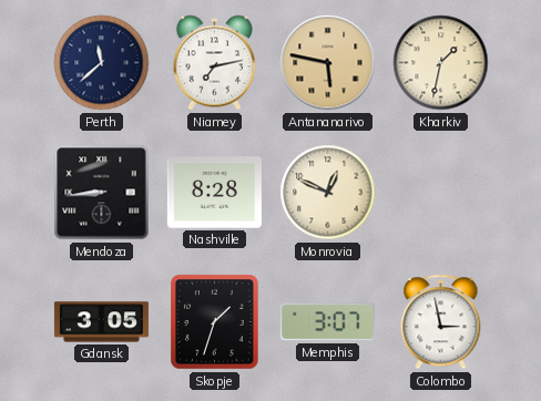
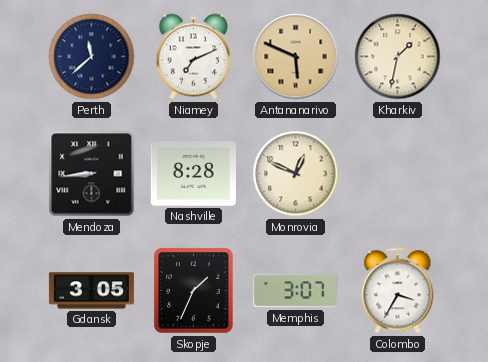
Niamey: 7:13 -> 7:11
Antananarivo: 5:47 -> 5:49
Skopje: 1:33 -> 1:34
Colombo: 2:58 -> 3:35
